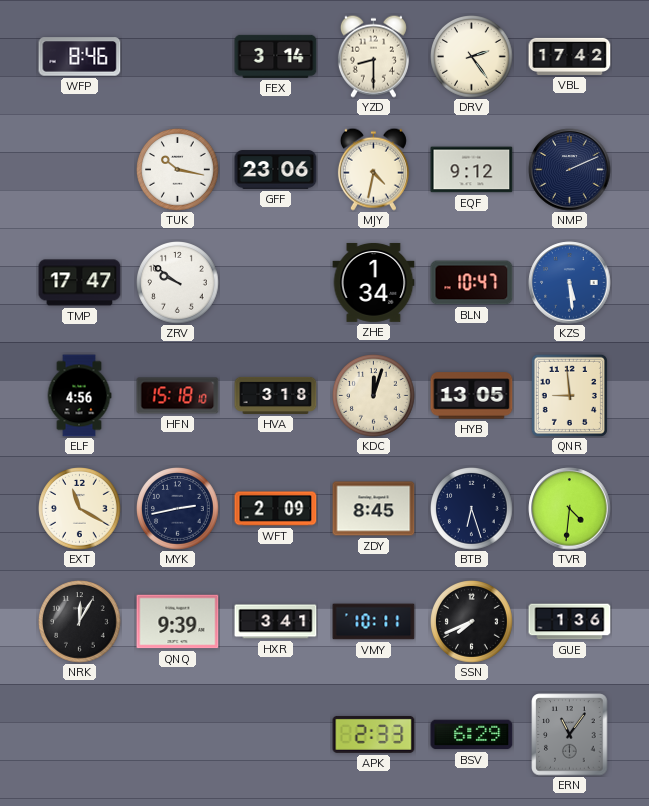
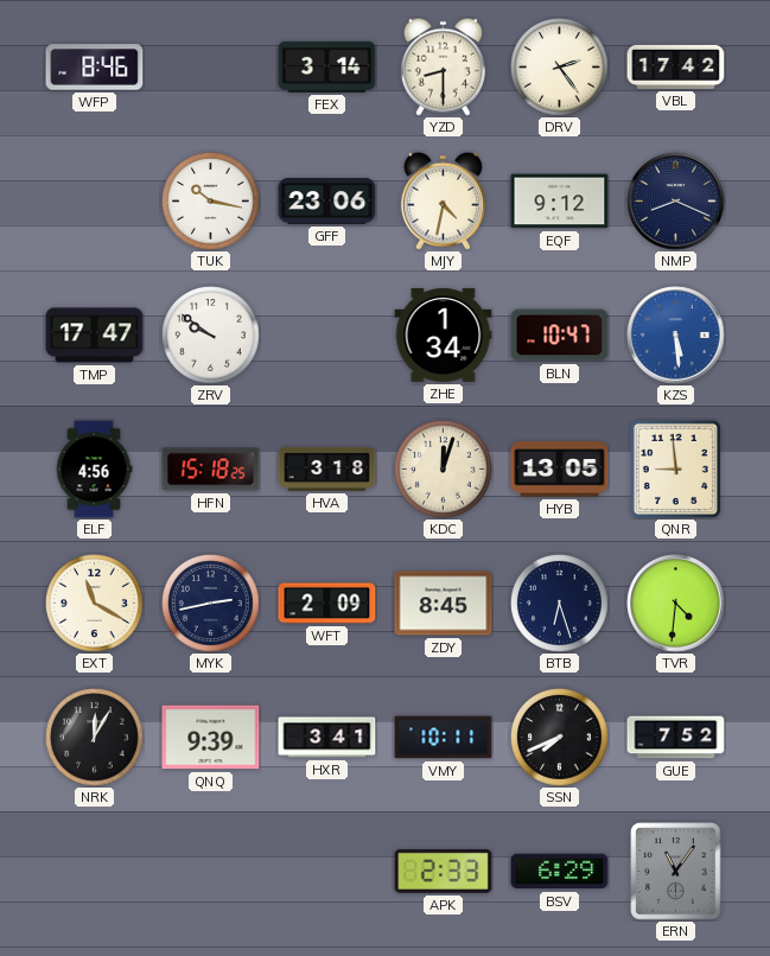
NMP: 2:11 -> 8:19
HFN: 15:18:10 -> 15:18:25
GUE: 1:36 -> 7:52
